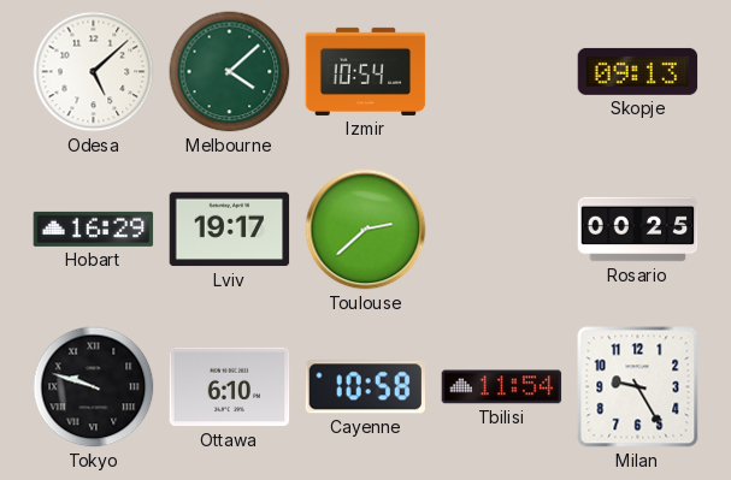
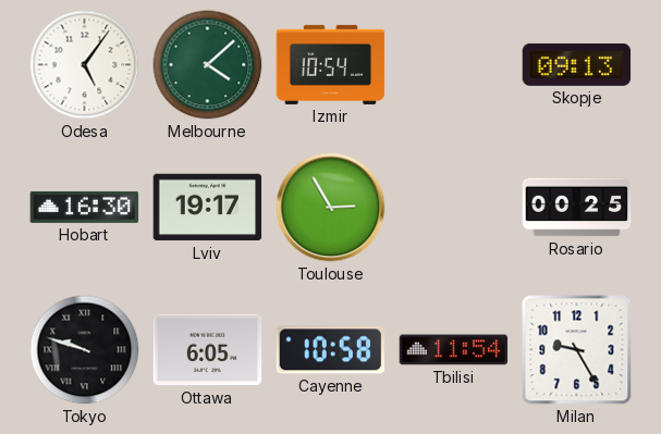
Odesa: 5:08 -> 5:06
Hobart: 16:29 -> 16:30
Toulouse: 2:38 -> 2:55
Ottawa: 6:10 -> 6:05
